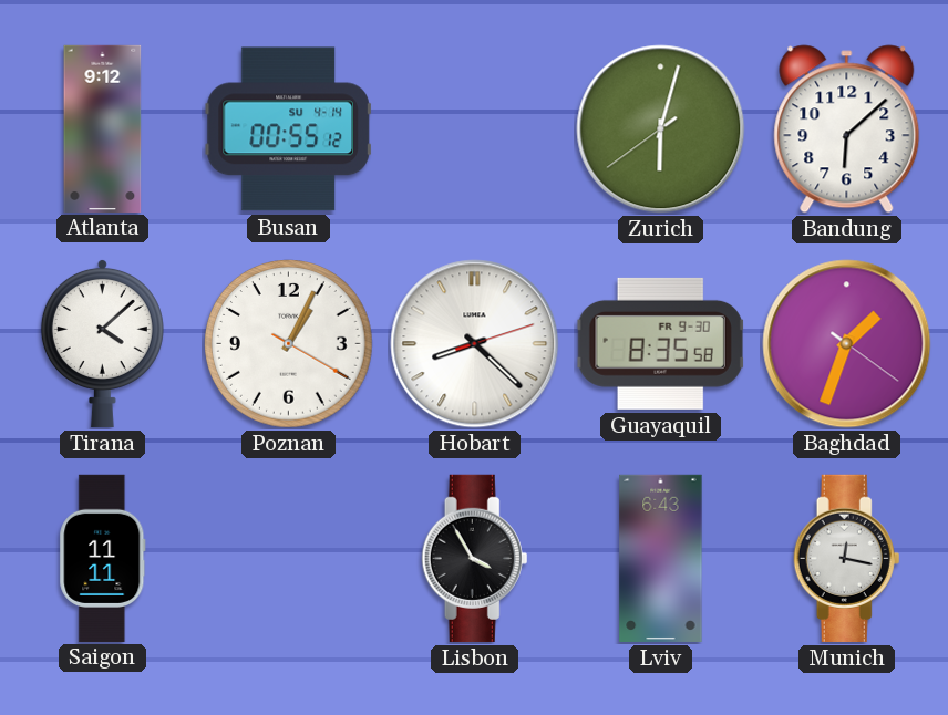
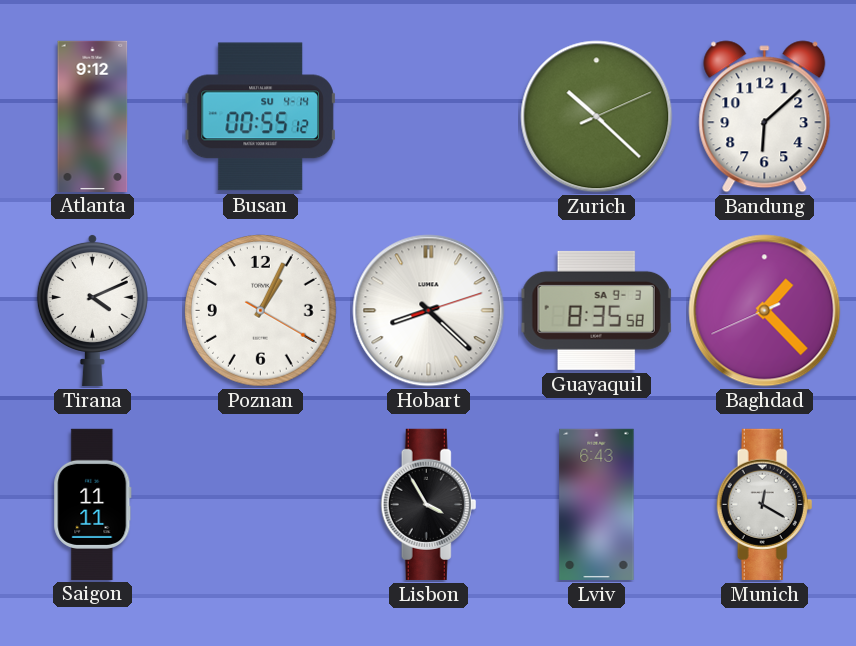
Zurich: 6:02 -> 10:22
Tirana: 4:08 -> 4:11
Guayaquil date: FR 9-30 -> SA 9-3
Baghdad: 1:33 -> 1:22
Munich: 12:17 -> 12:20
